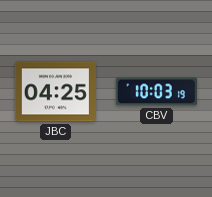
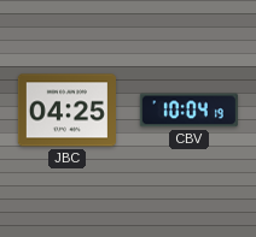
CBV: 10:03 -> 10:04
